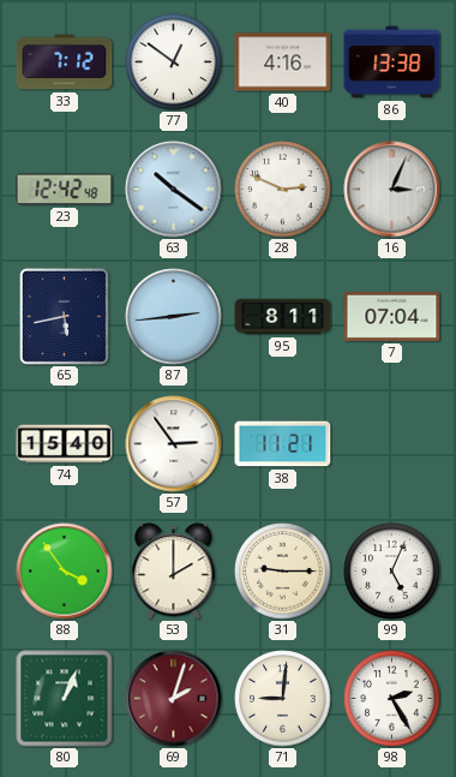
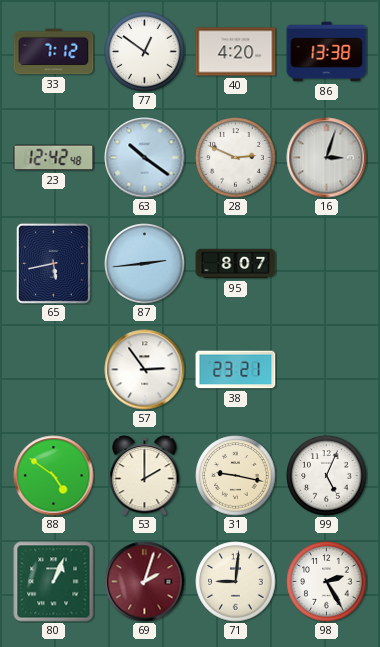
40: 4:16 -> 4:20
16: 3:04 -> 3:03
95: 8:11 -> 8:07
7: 07:04 -> none
74: 15:40 -> none
38: 11:21 -> 23:21
88: 3:54 -> 4:51
31: 9:15 -> 9:17
